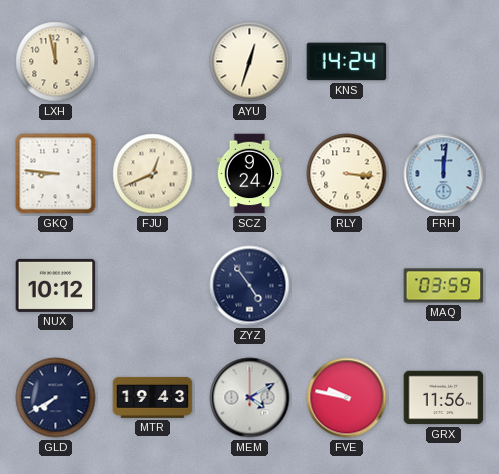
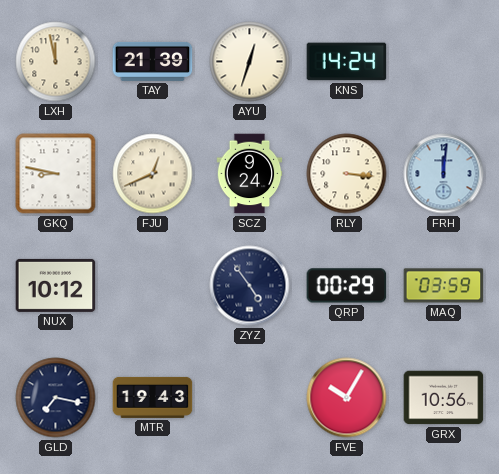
TAY: none -> 21:39
GKQ: 8:46 -> 8:47
QRP: none -> 00:29
GLD: 7:40 -> 7:17
MEM: 4:10 -> none
FVE: 9:47 -> 10:05
GRX: 11:56 -> 10:56
